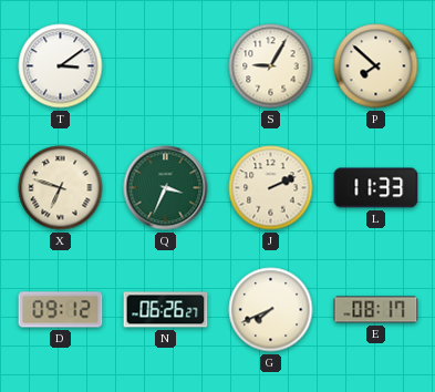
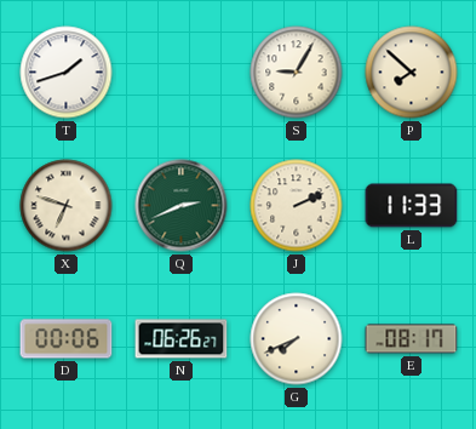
T: 3:09 -> 1:42
Q: 3:34 -> 2:41
D: 09:12 -> 00:06
